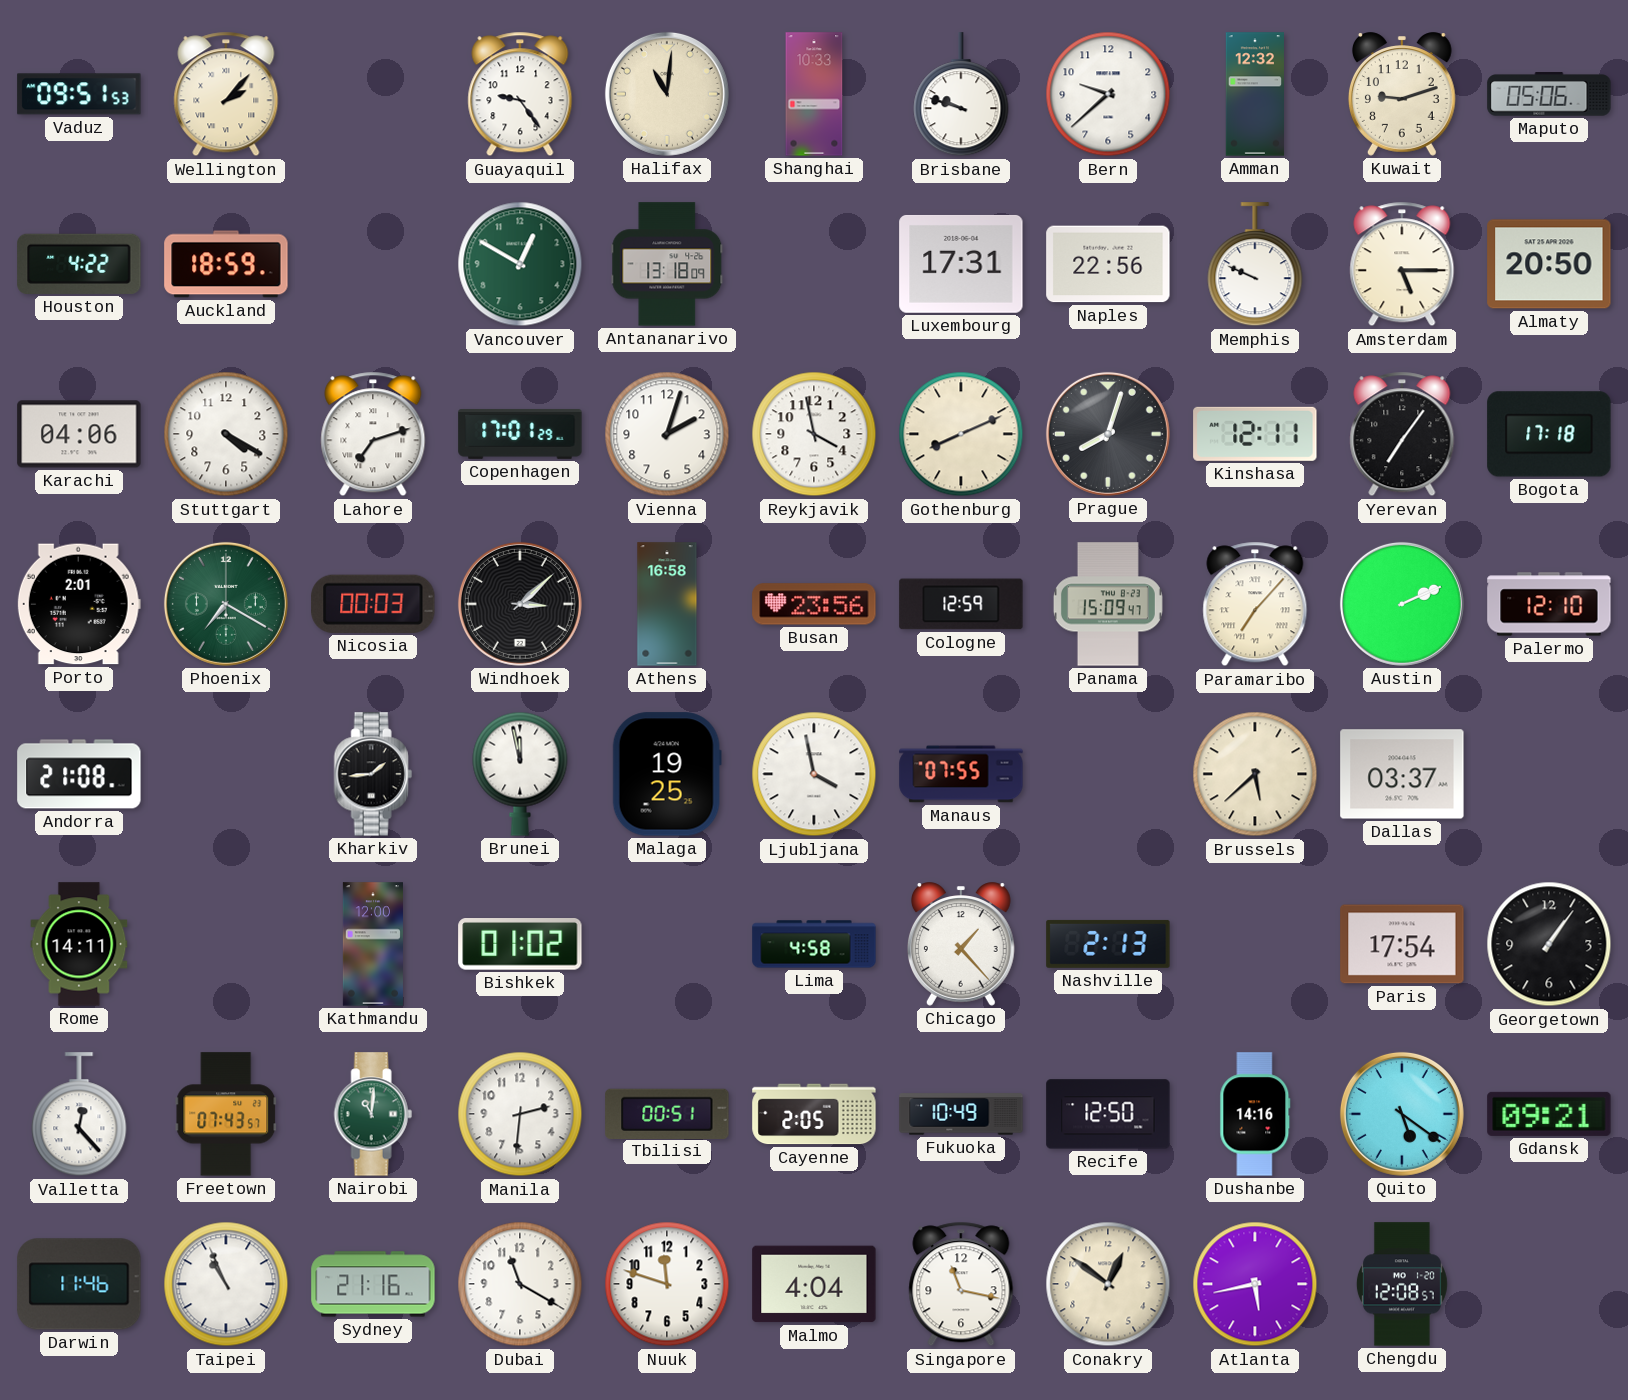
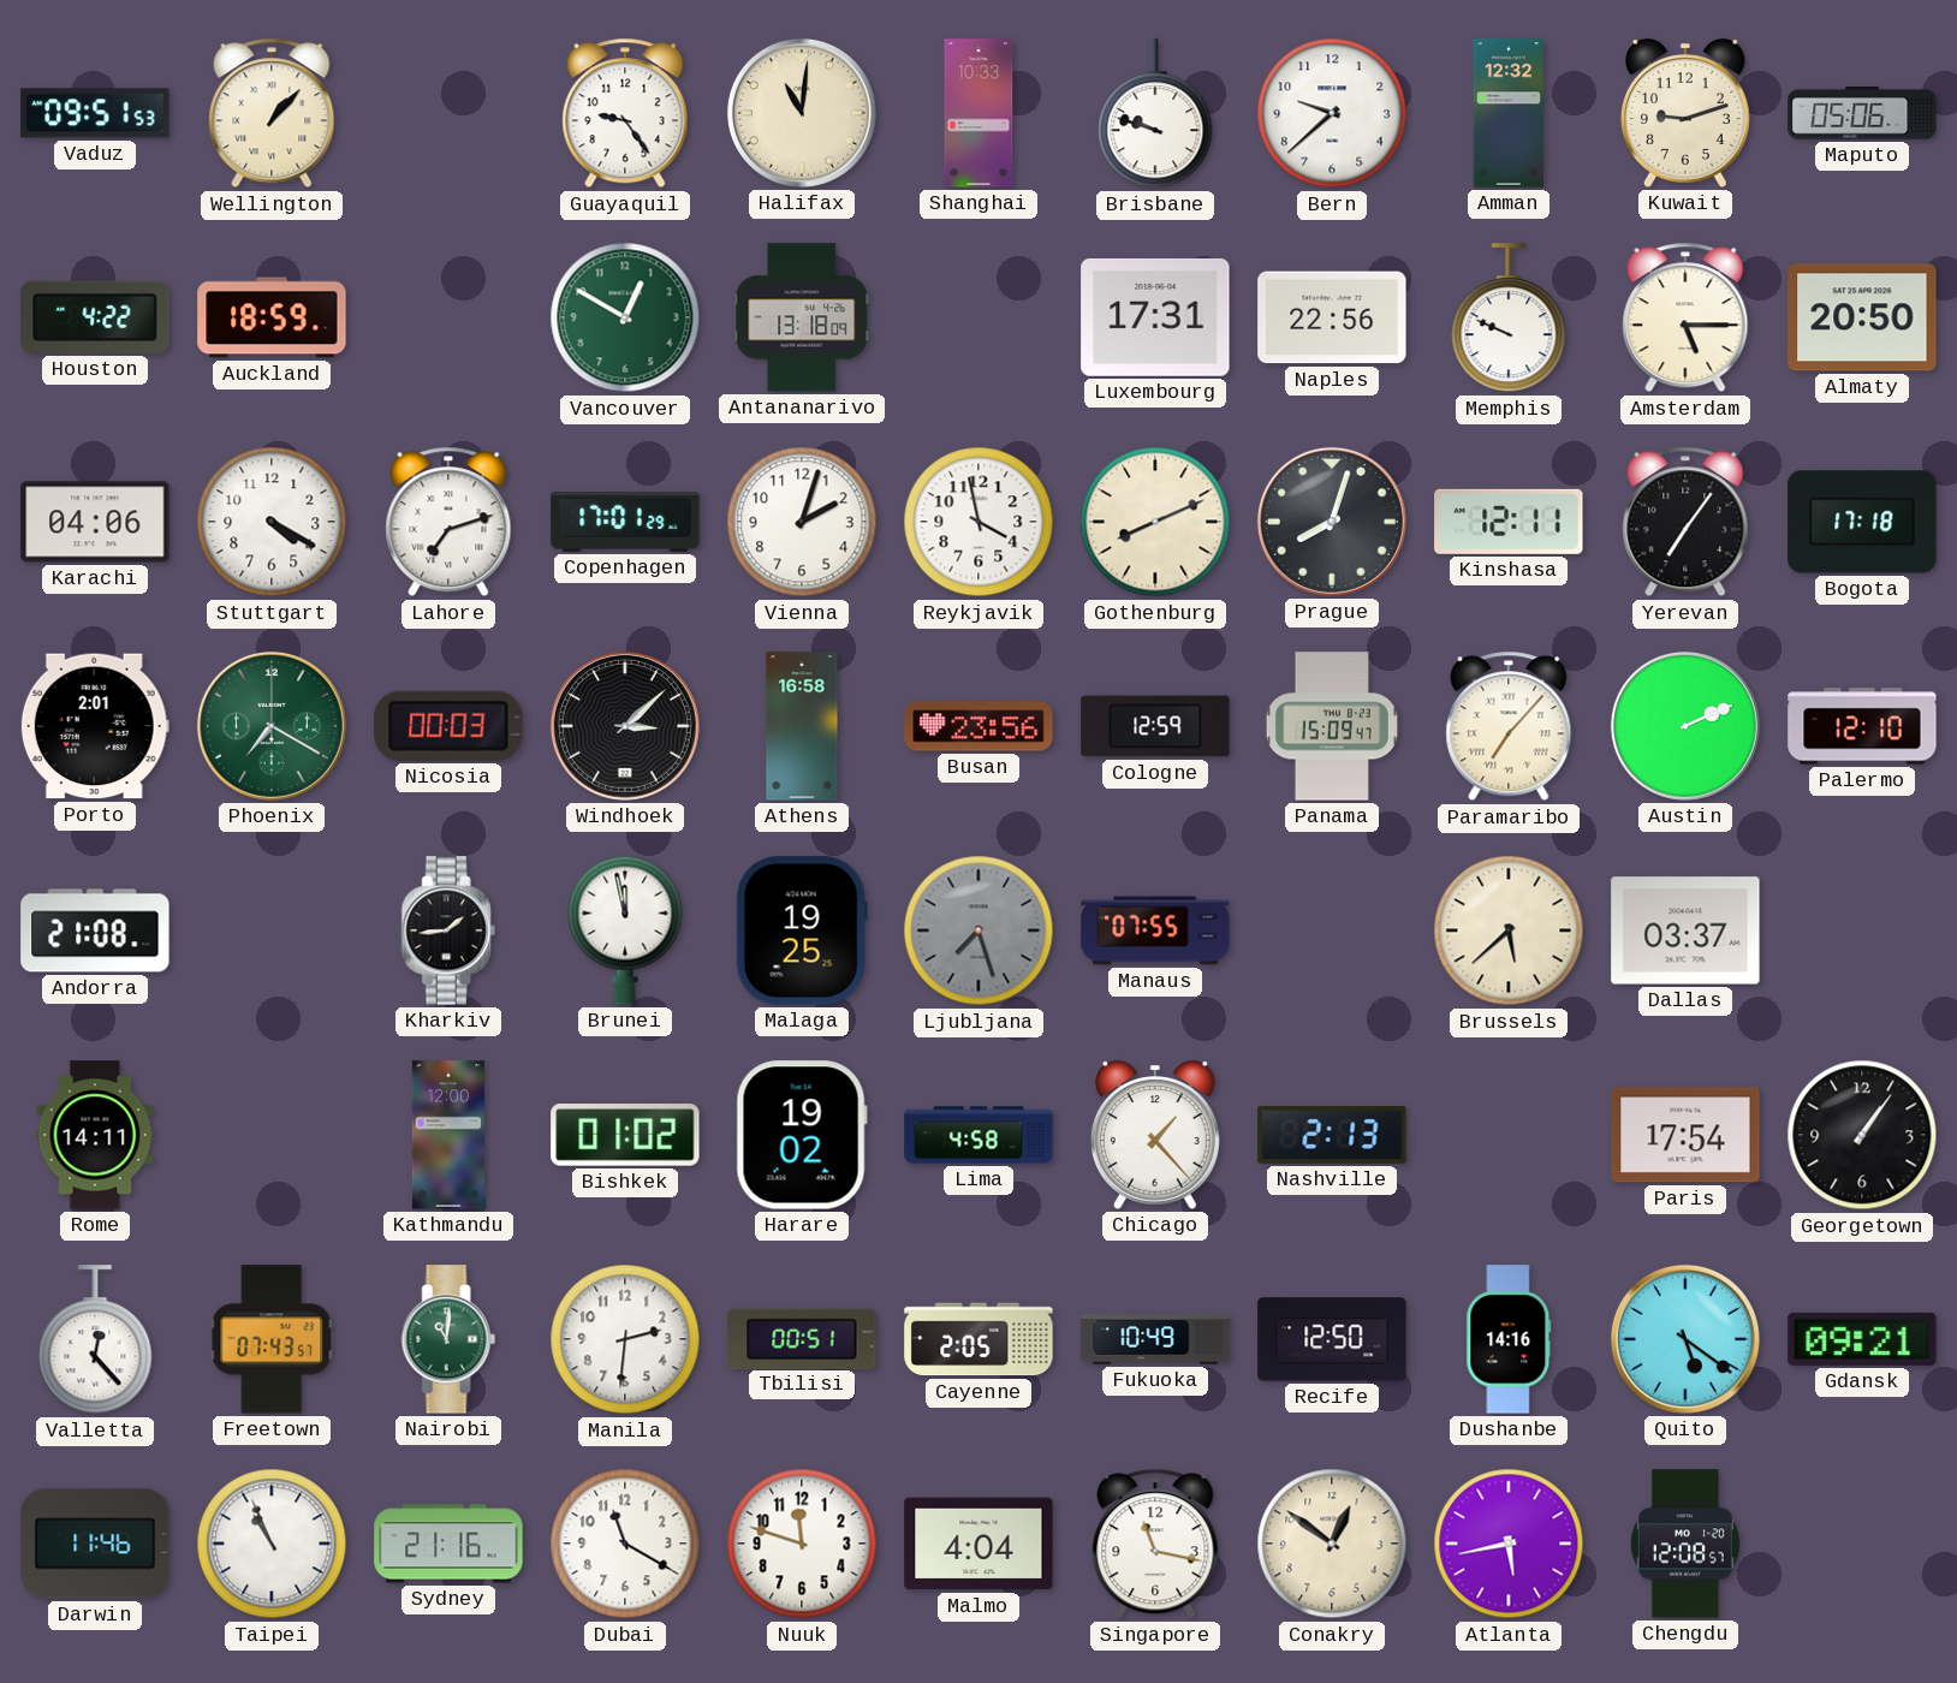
Wellington: 2:07 -> 1:07
Ljubljana: 3:58 -> 7:27
Ljubljana dial: white -> grey
Harare: none -> 19:02
